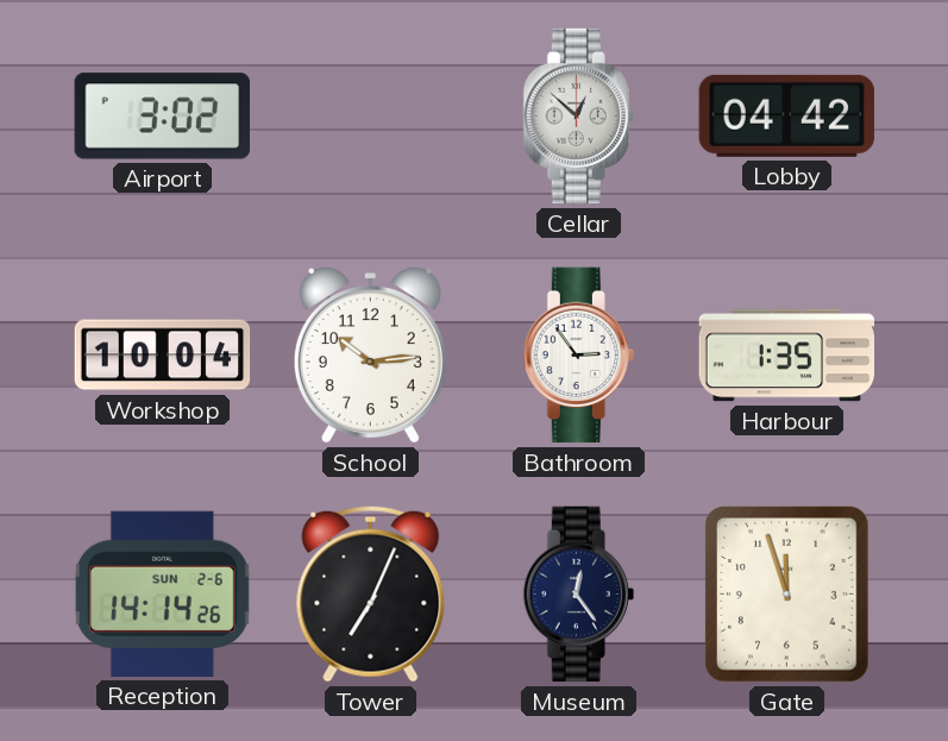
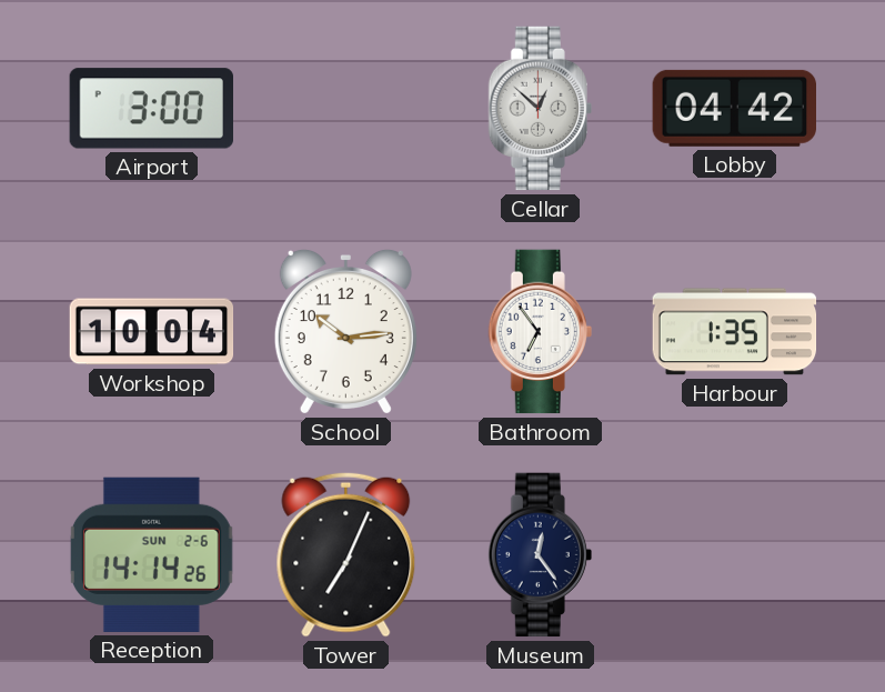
Airport: 3:02 -> 3:00
Bathroom: 2:54 -> 6:54
Gate: 11:57 -> none
